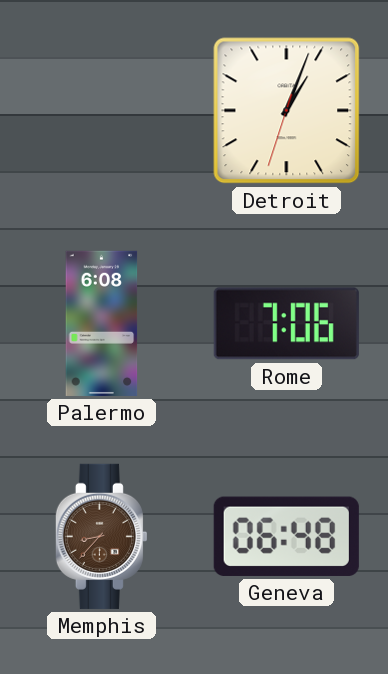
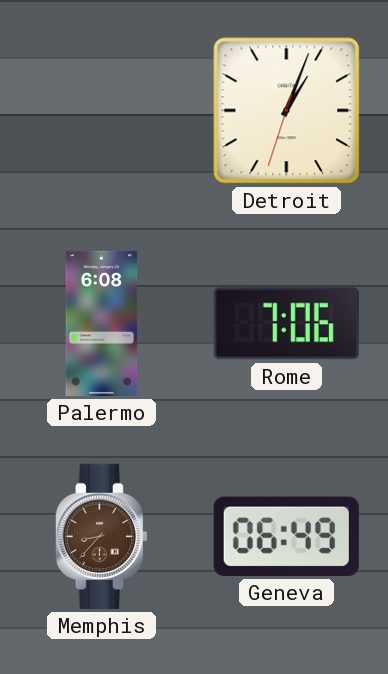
Geneva: 06:48 -> 06:49
